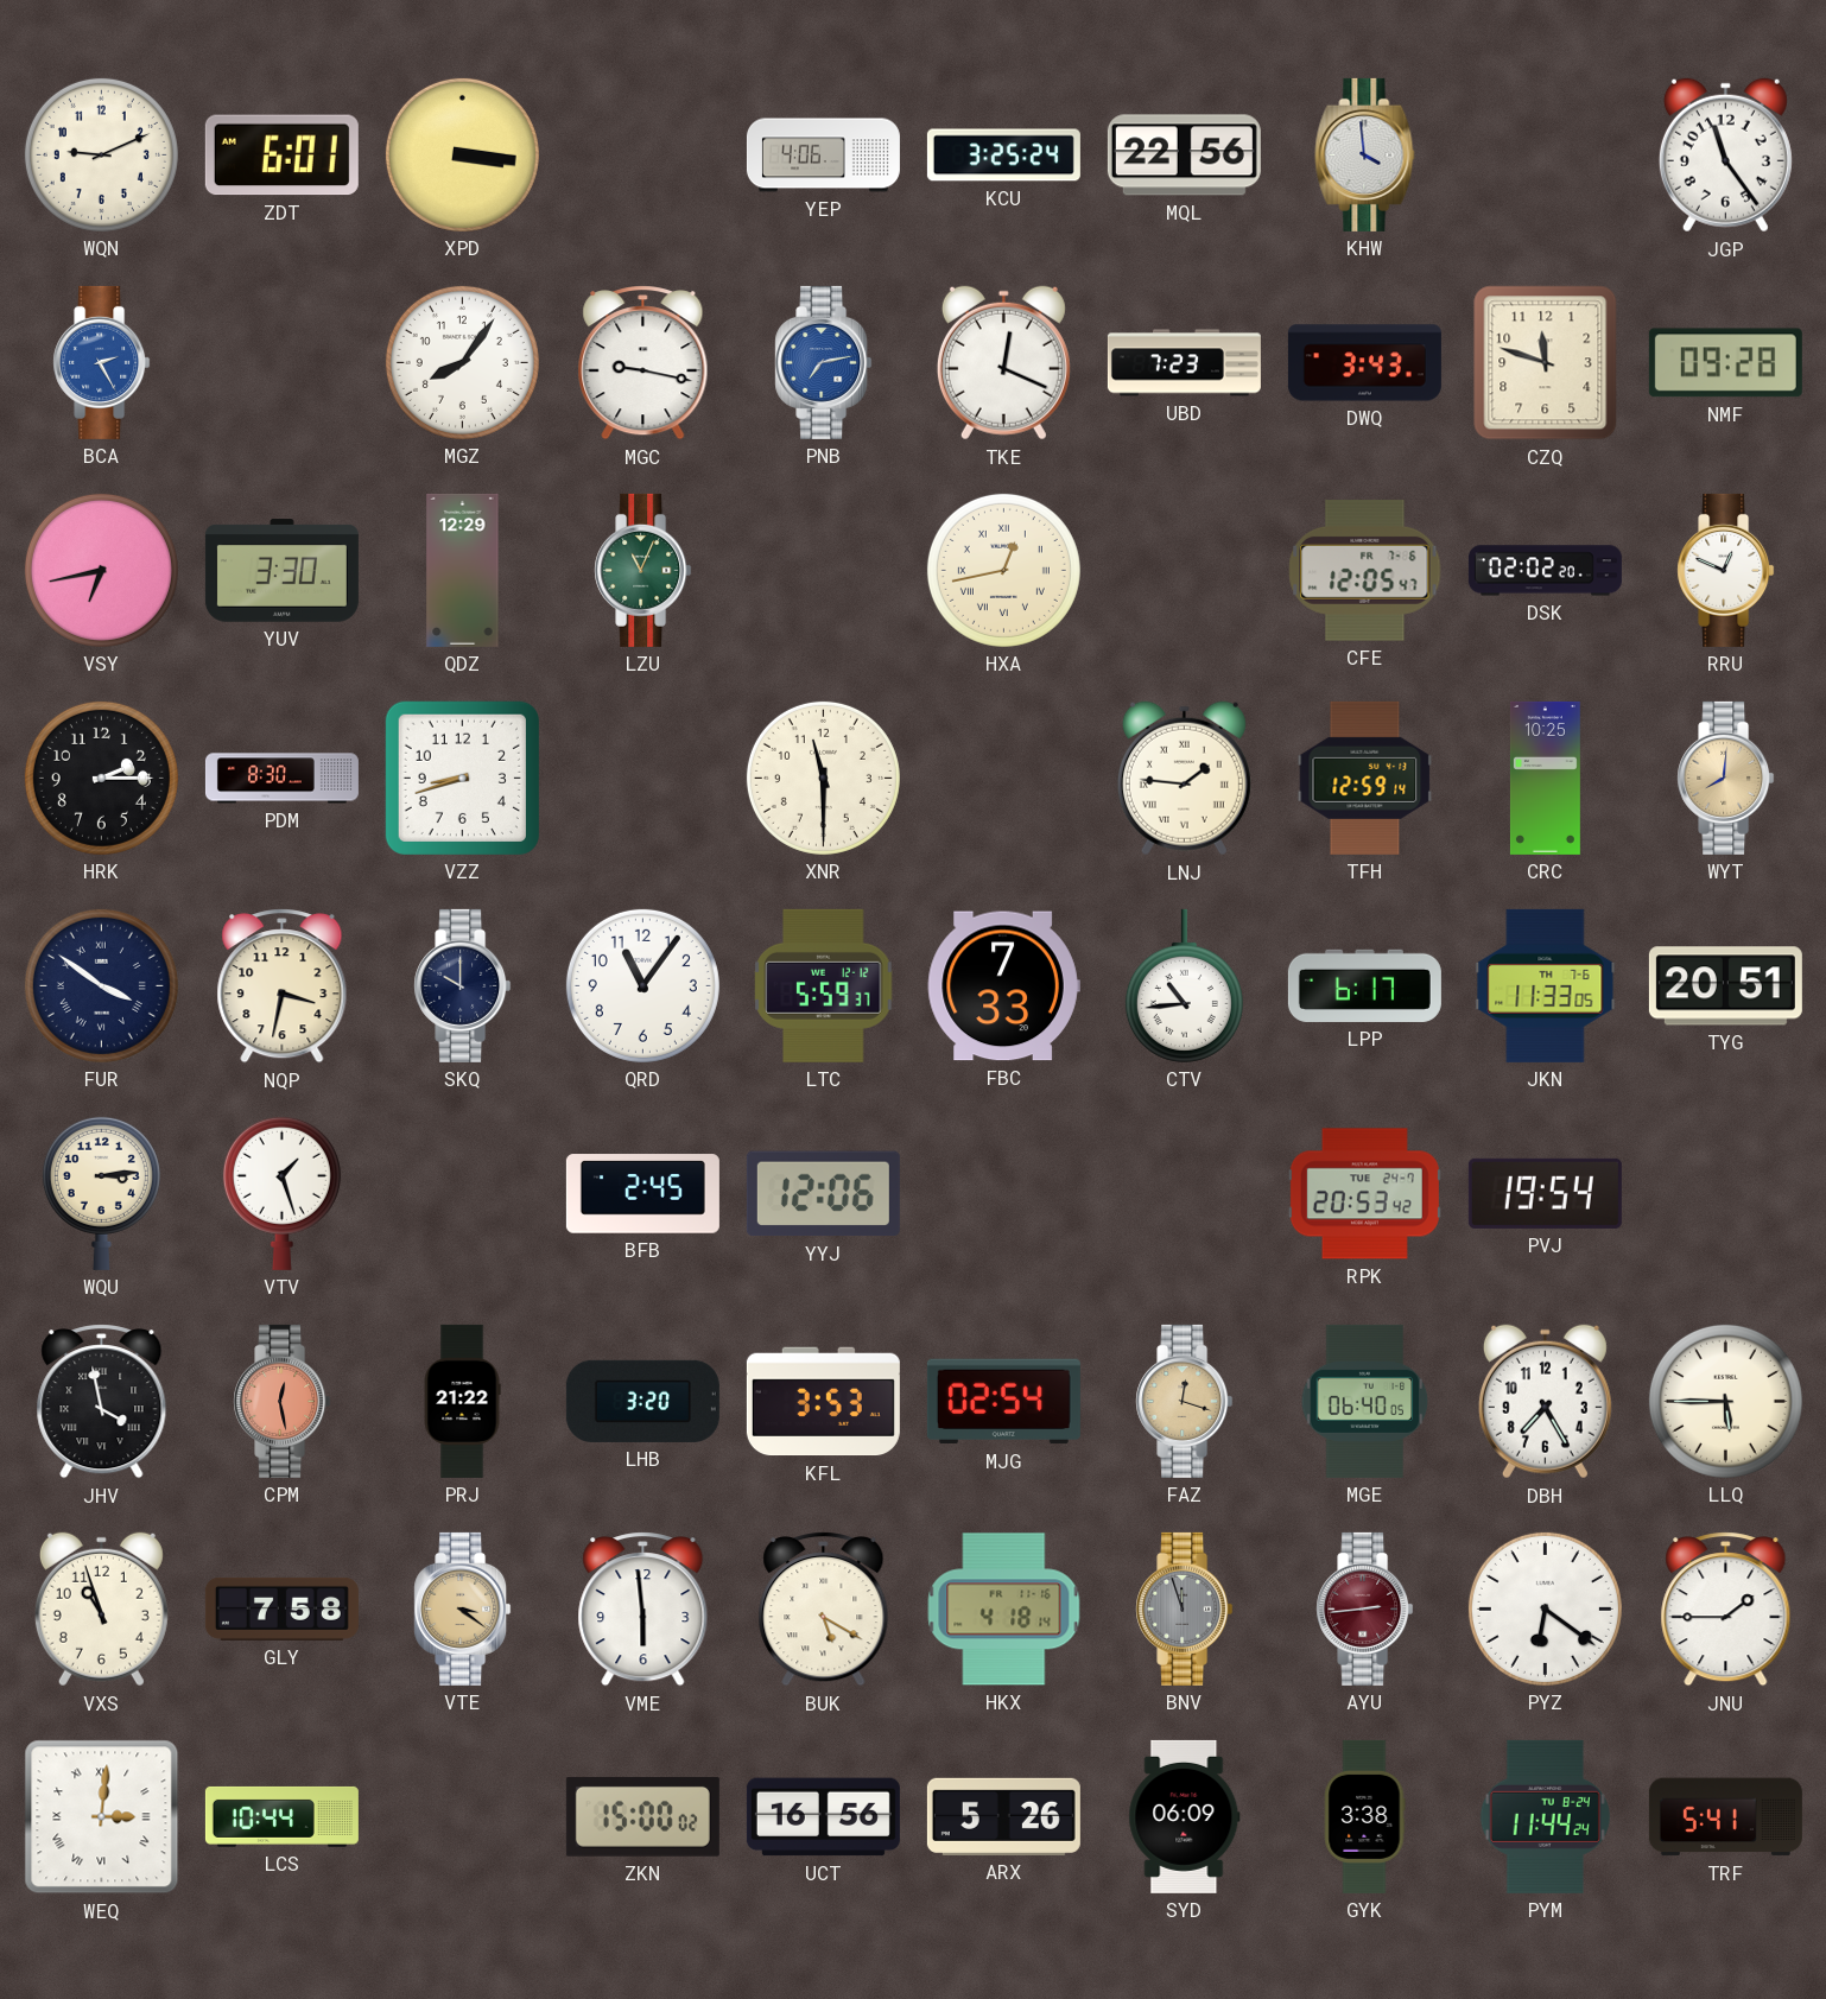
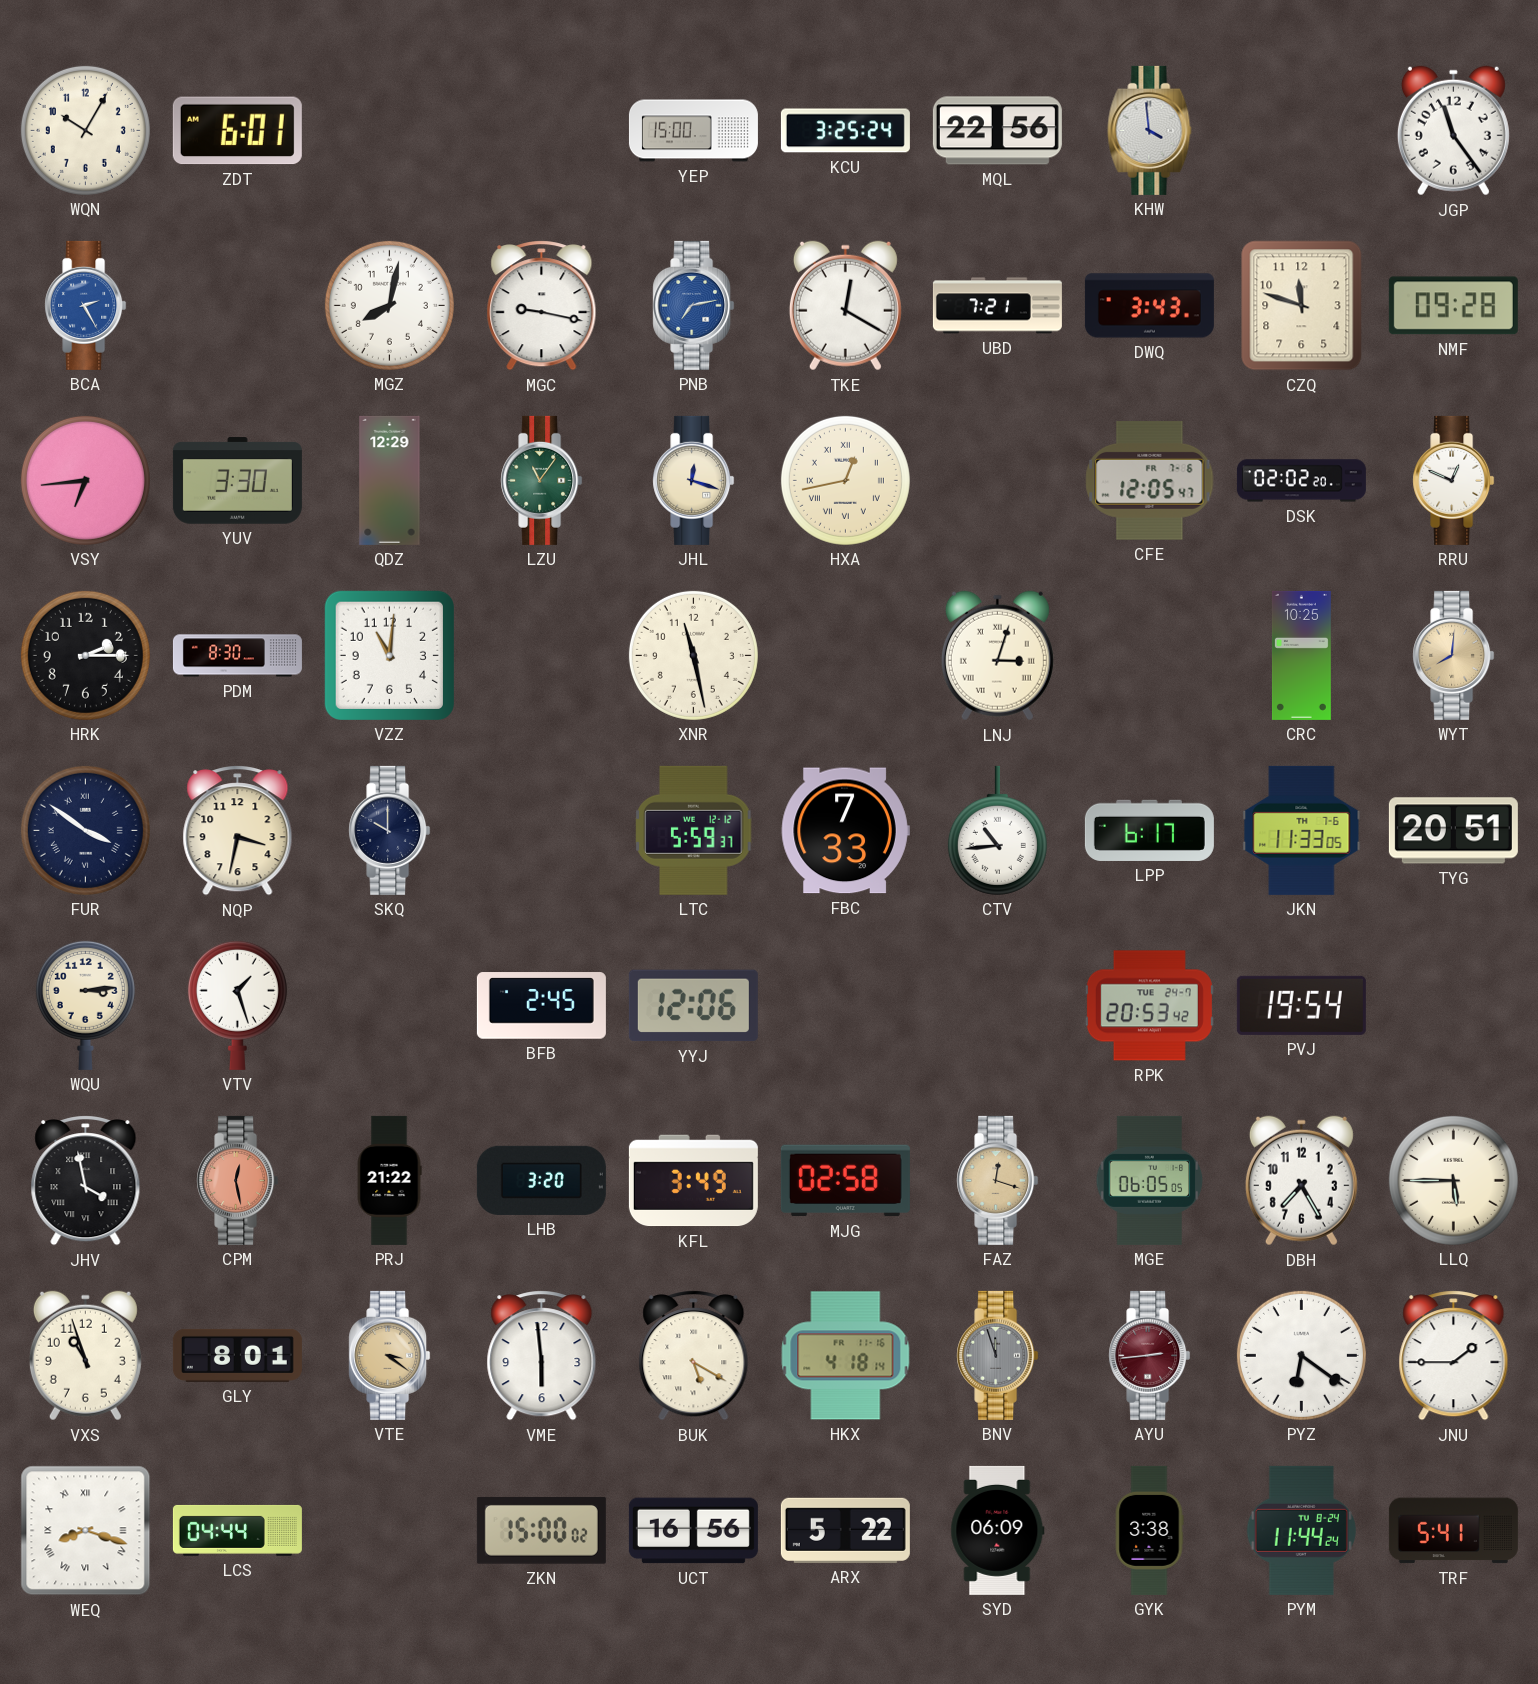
WQN: 9:11 -> 10:05
XPD: 3:16 -> none
YEP: 4:06 -> 15:00
MGZ: 8:06 -> 8:02
TKE: 12:19 -> 12:20
UBD: 7:23 -> 7:21
VSY: 6:43 -> 6:44
LZU: 11:04 -> 11:06
JHL: none -> 12:18
VZZ: 8:42 -> 11:01
XNR: 11:30 -> 11:28
LNJ: 1:46 -> 3:03
TFH: 12:59 -> none
QRD: 11:06 -> none
KFL: 3:53 -> 3:49
MJG: 02:54 -> 02:58
MGE: 06:40 -> 06:05
GLY: 7:58 -> 8:01
WEQ: 3:01 -> 8:18
LCS: 10:44 -> 04:44
ARX: 5:26 -> 5:22
